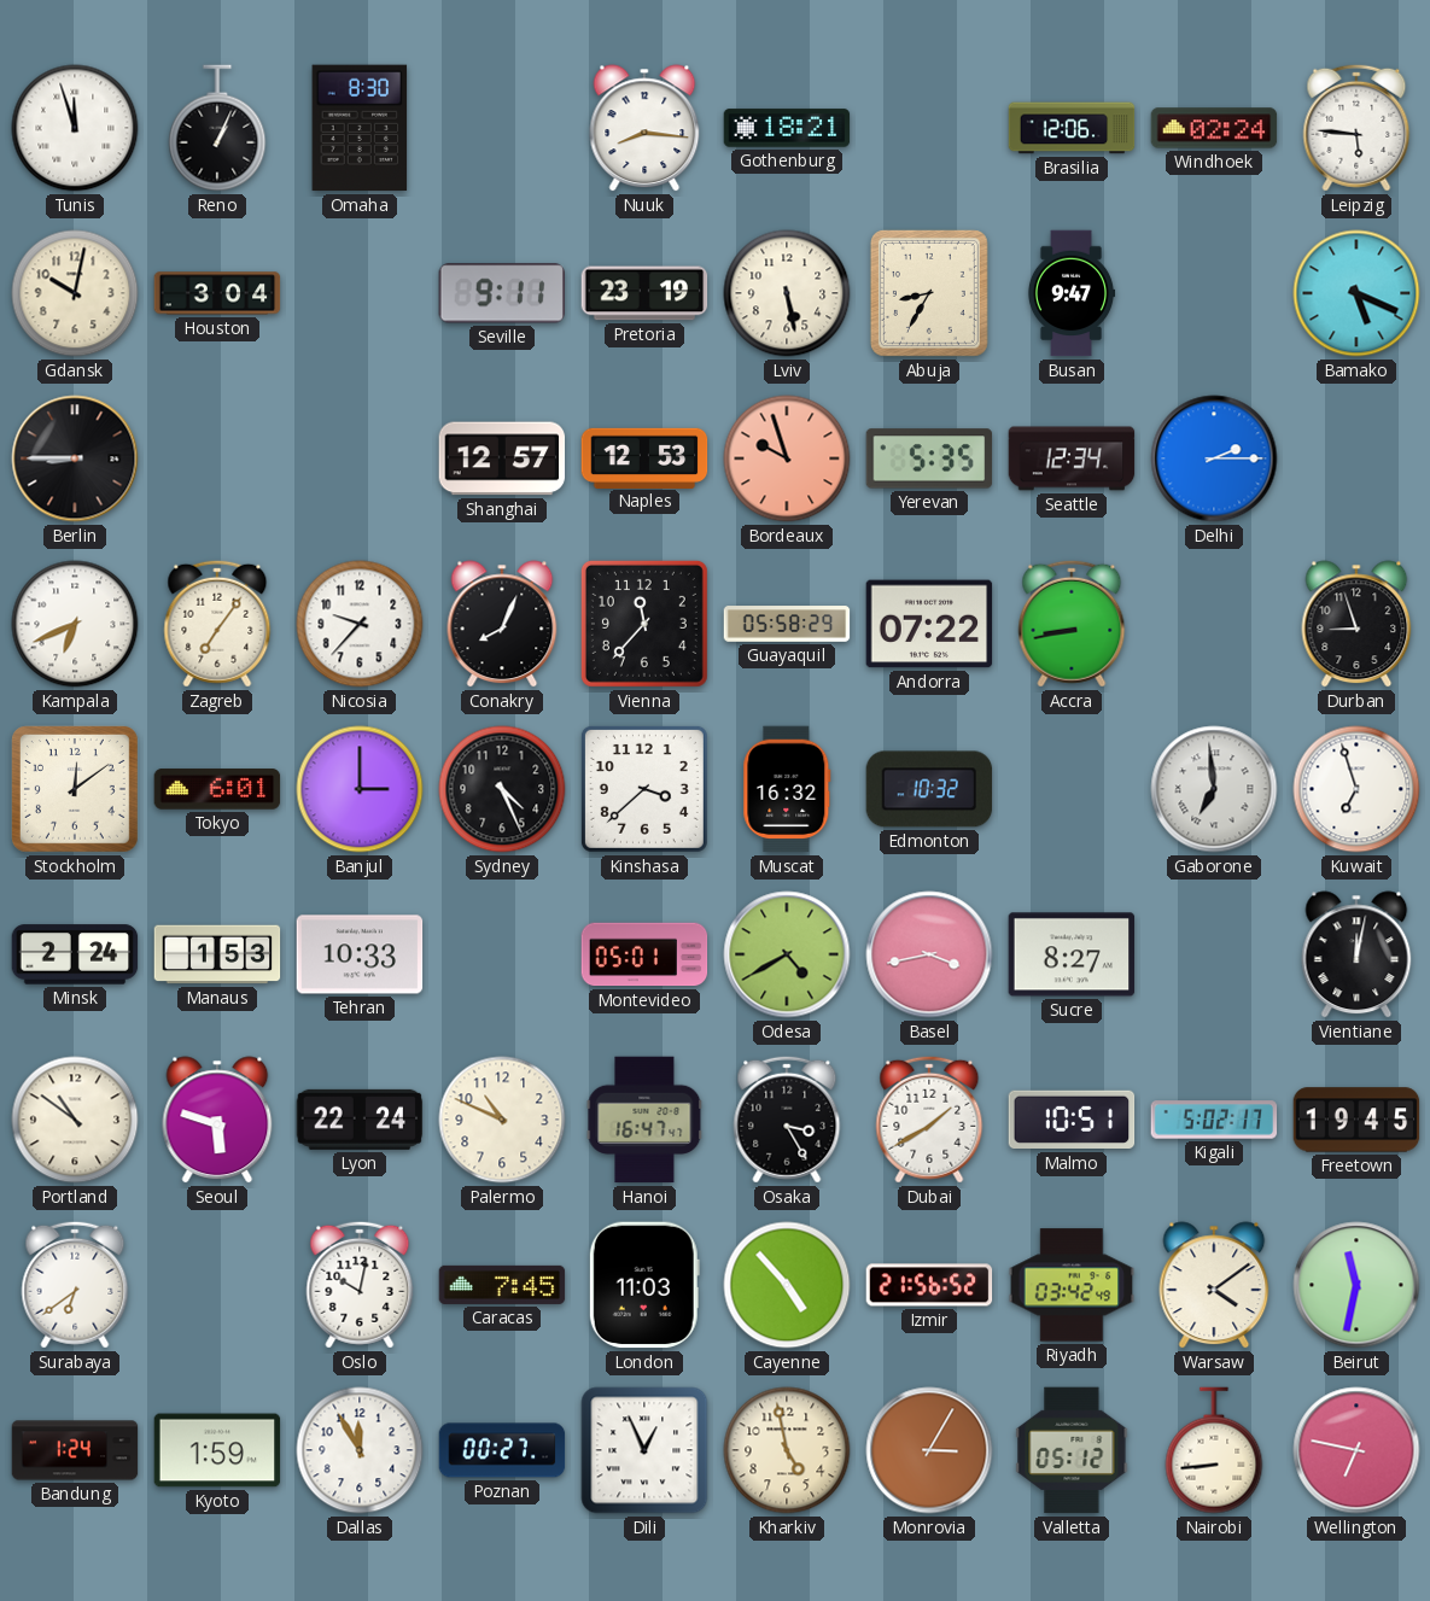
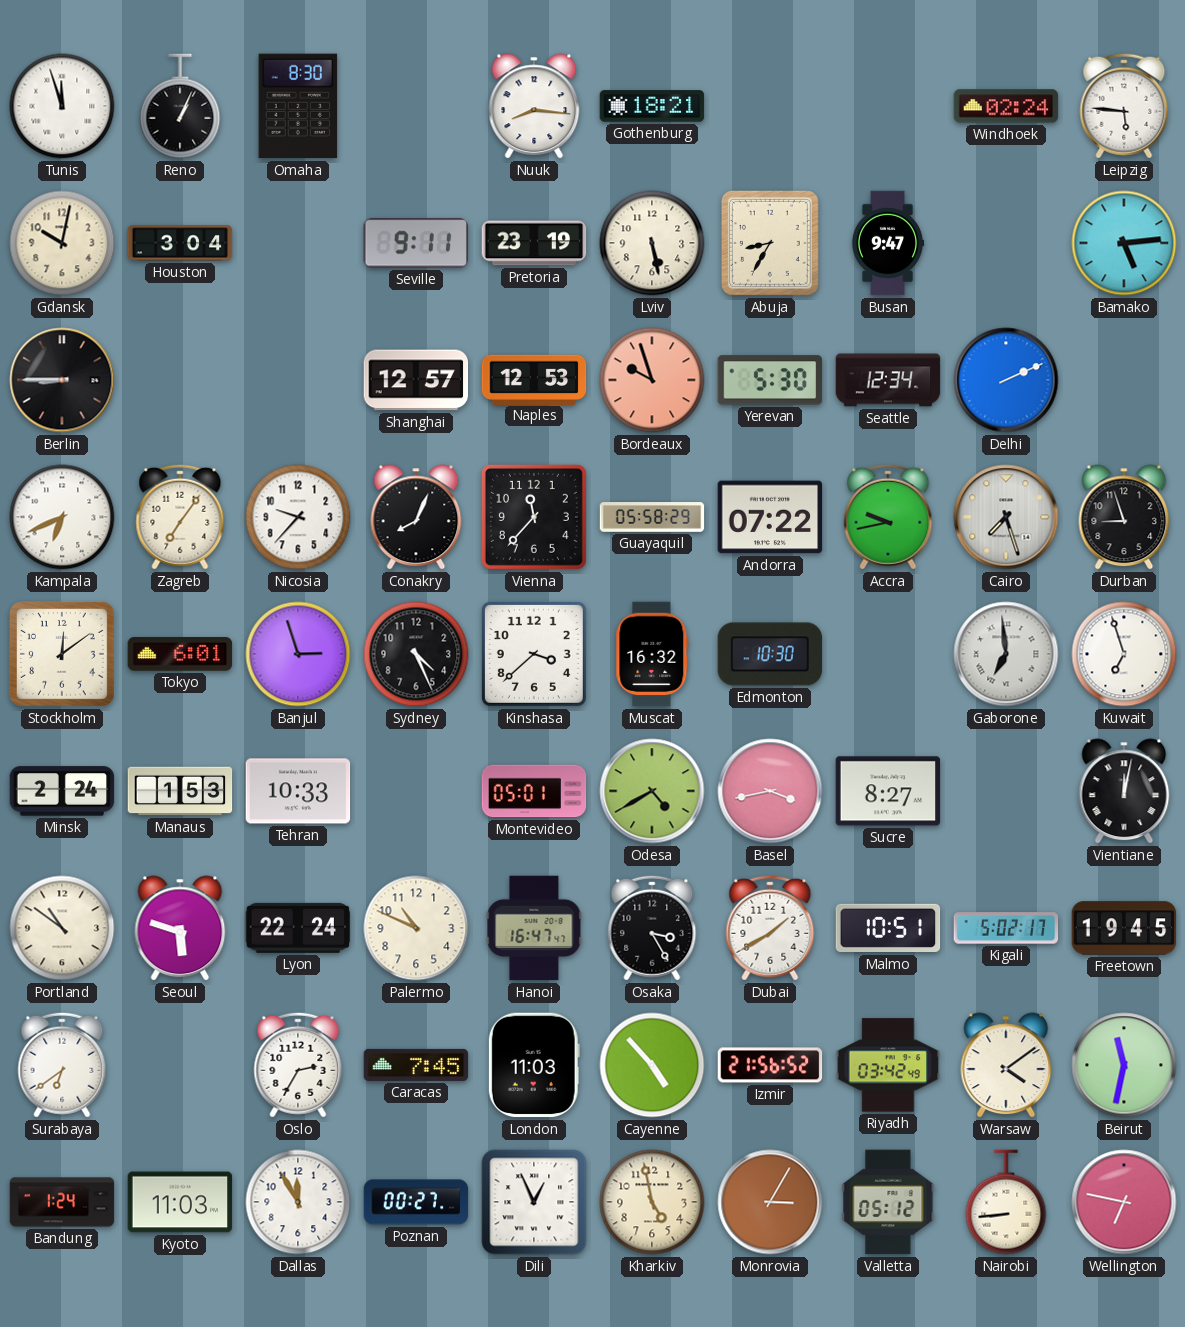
Brasilia: 12:06 -> none
Bamako: 5:19 -> 5:14
Yerevan: 5:35 -> 5:30
Delhi: 2:15 -> 2:11
Accra: 8:43 -> 9:43
Cairo: none -> 7:27
Banjul: 3:00 -> 2:57
Edmonton: 10:32 -> 10:30
Oslo: 10:02 -> 2:35
Kyoto: 1:59 -> 11:03
